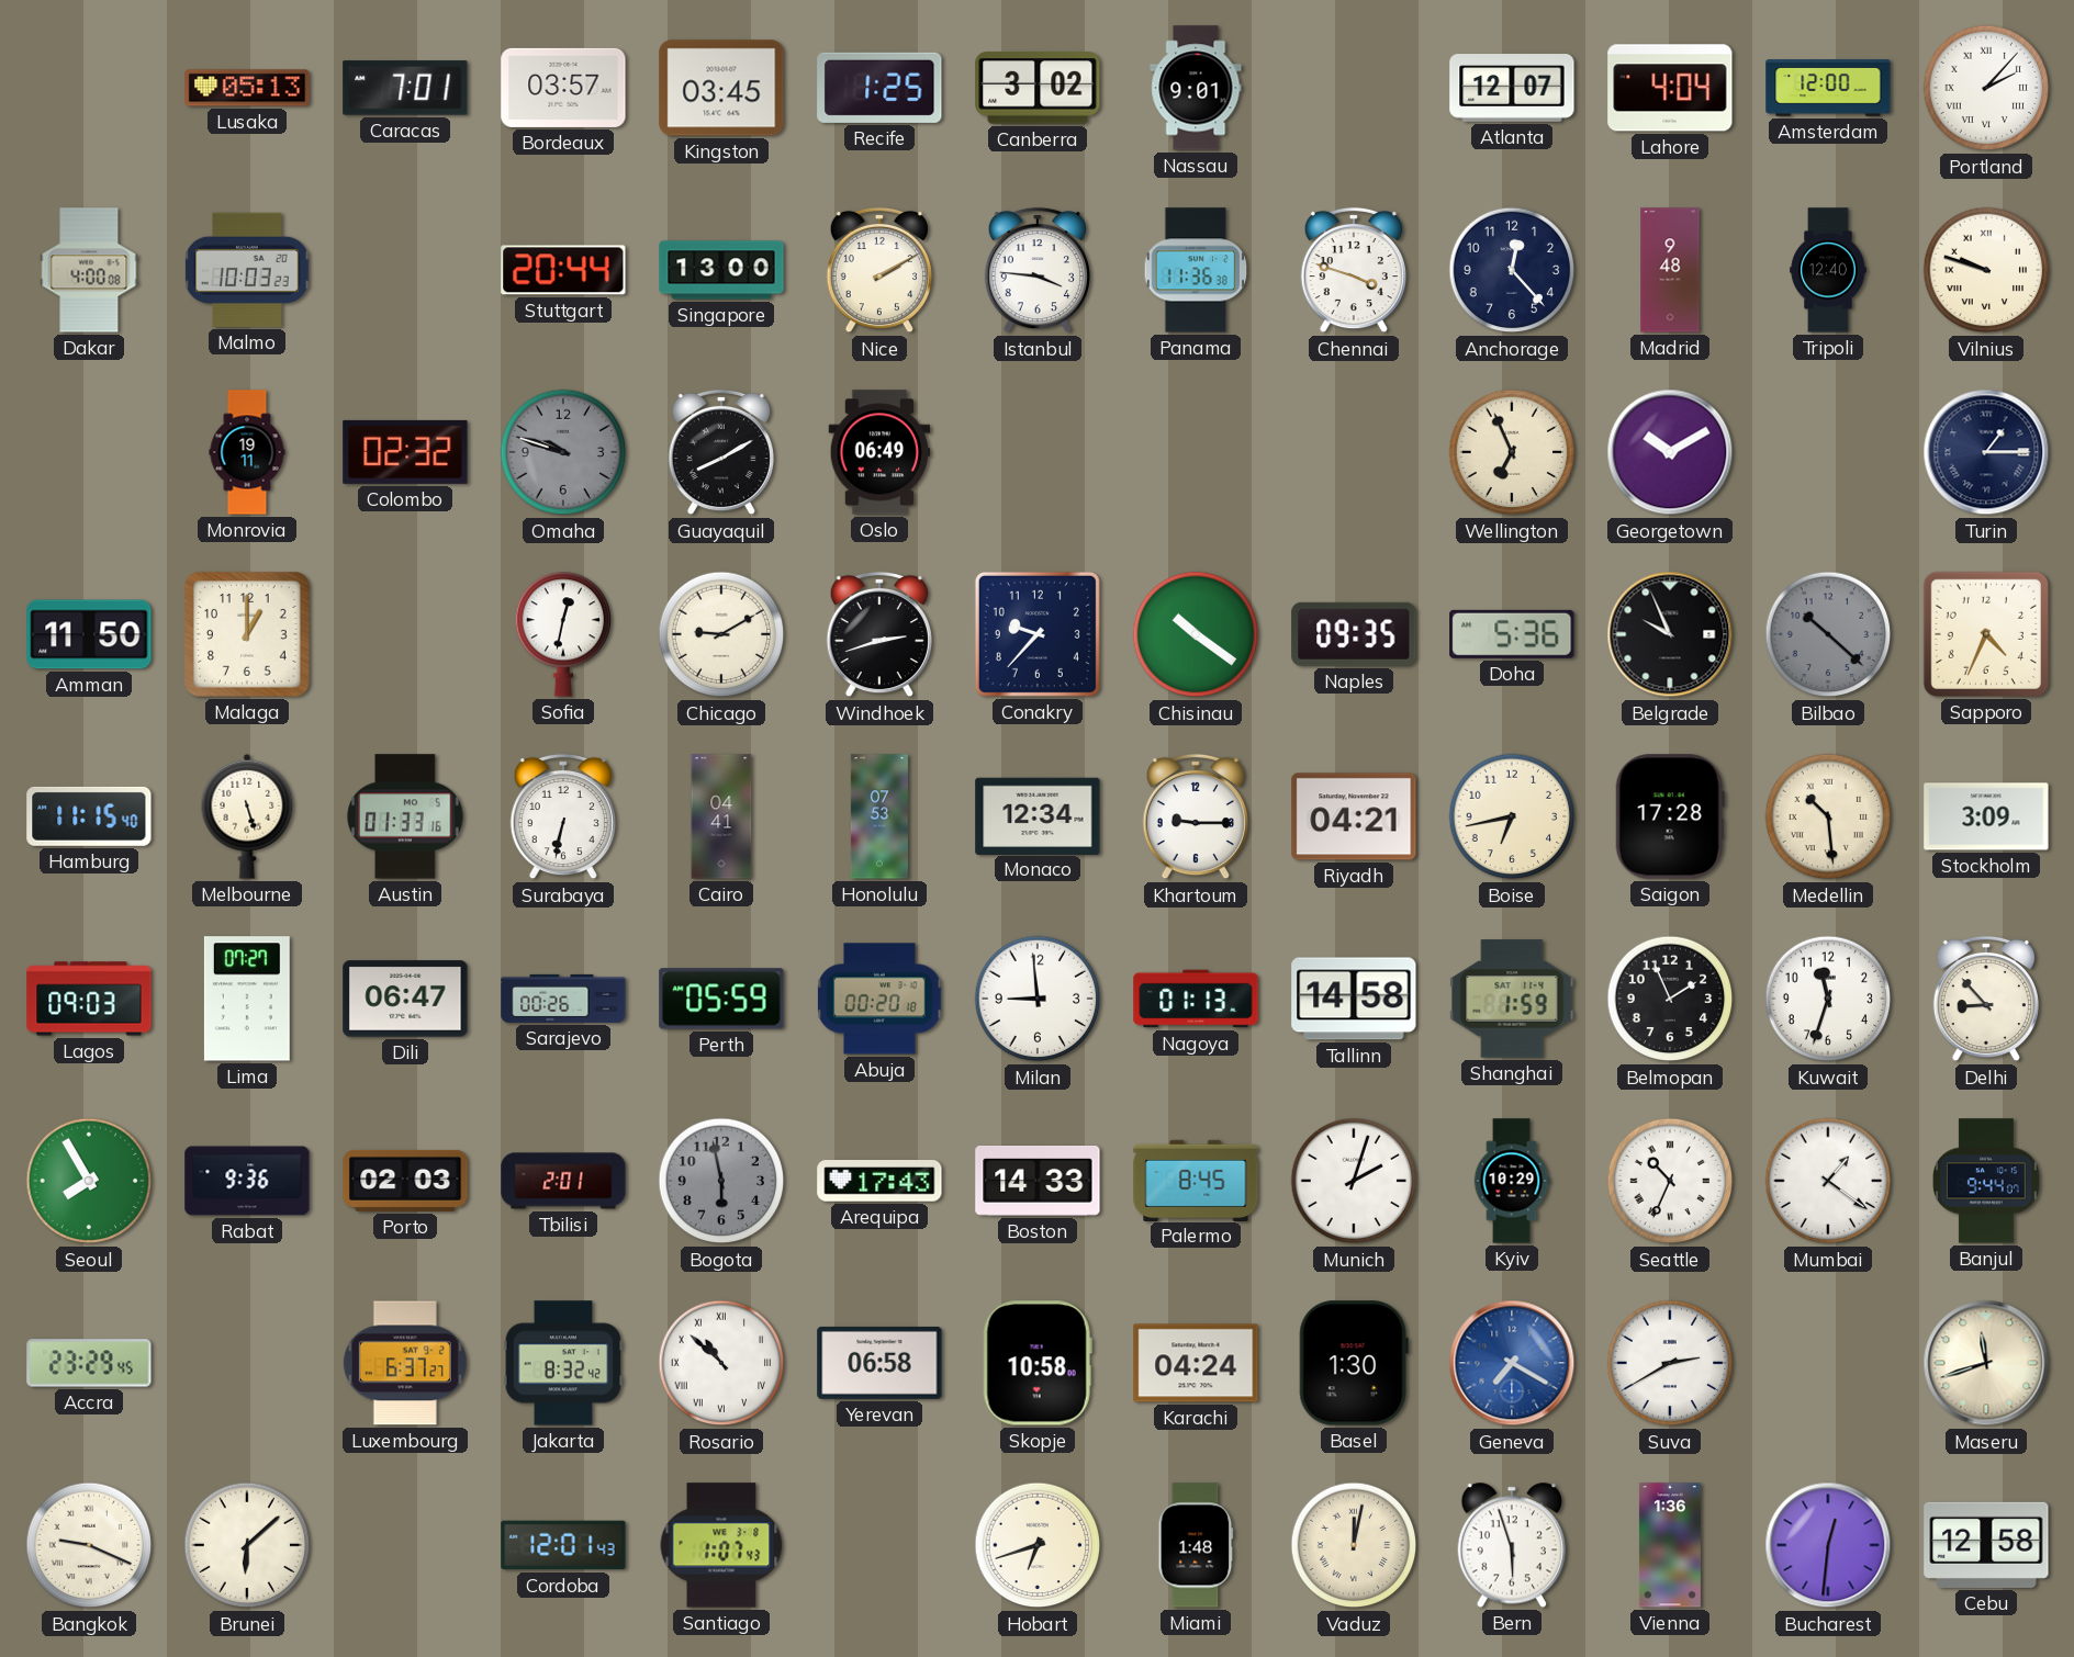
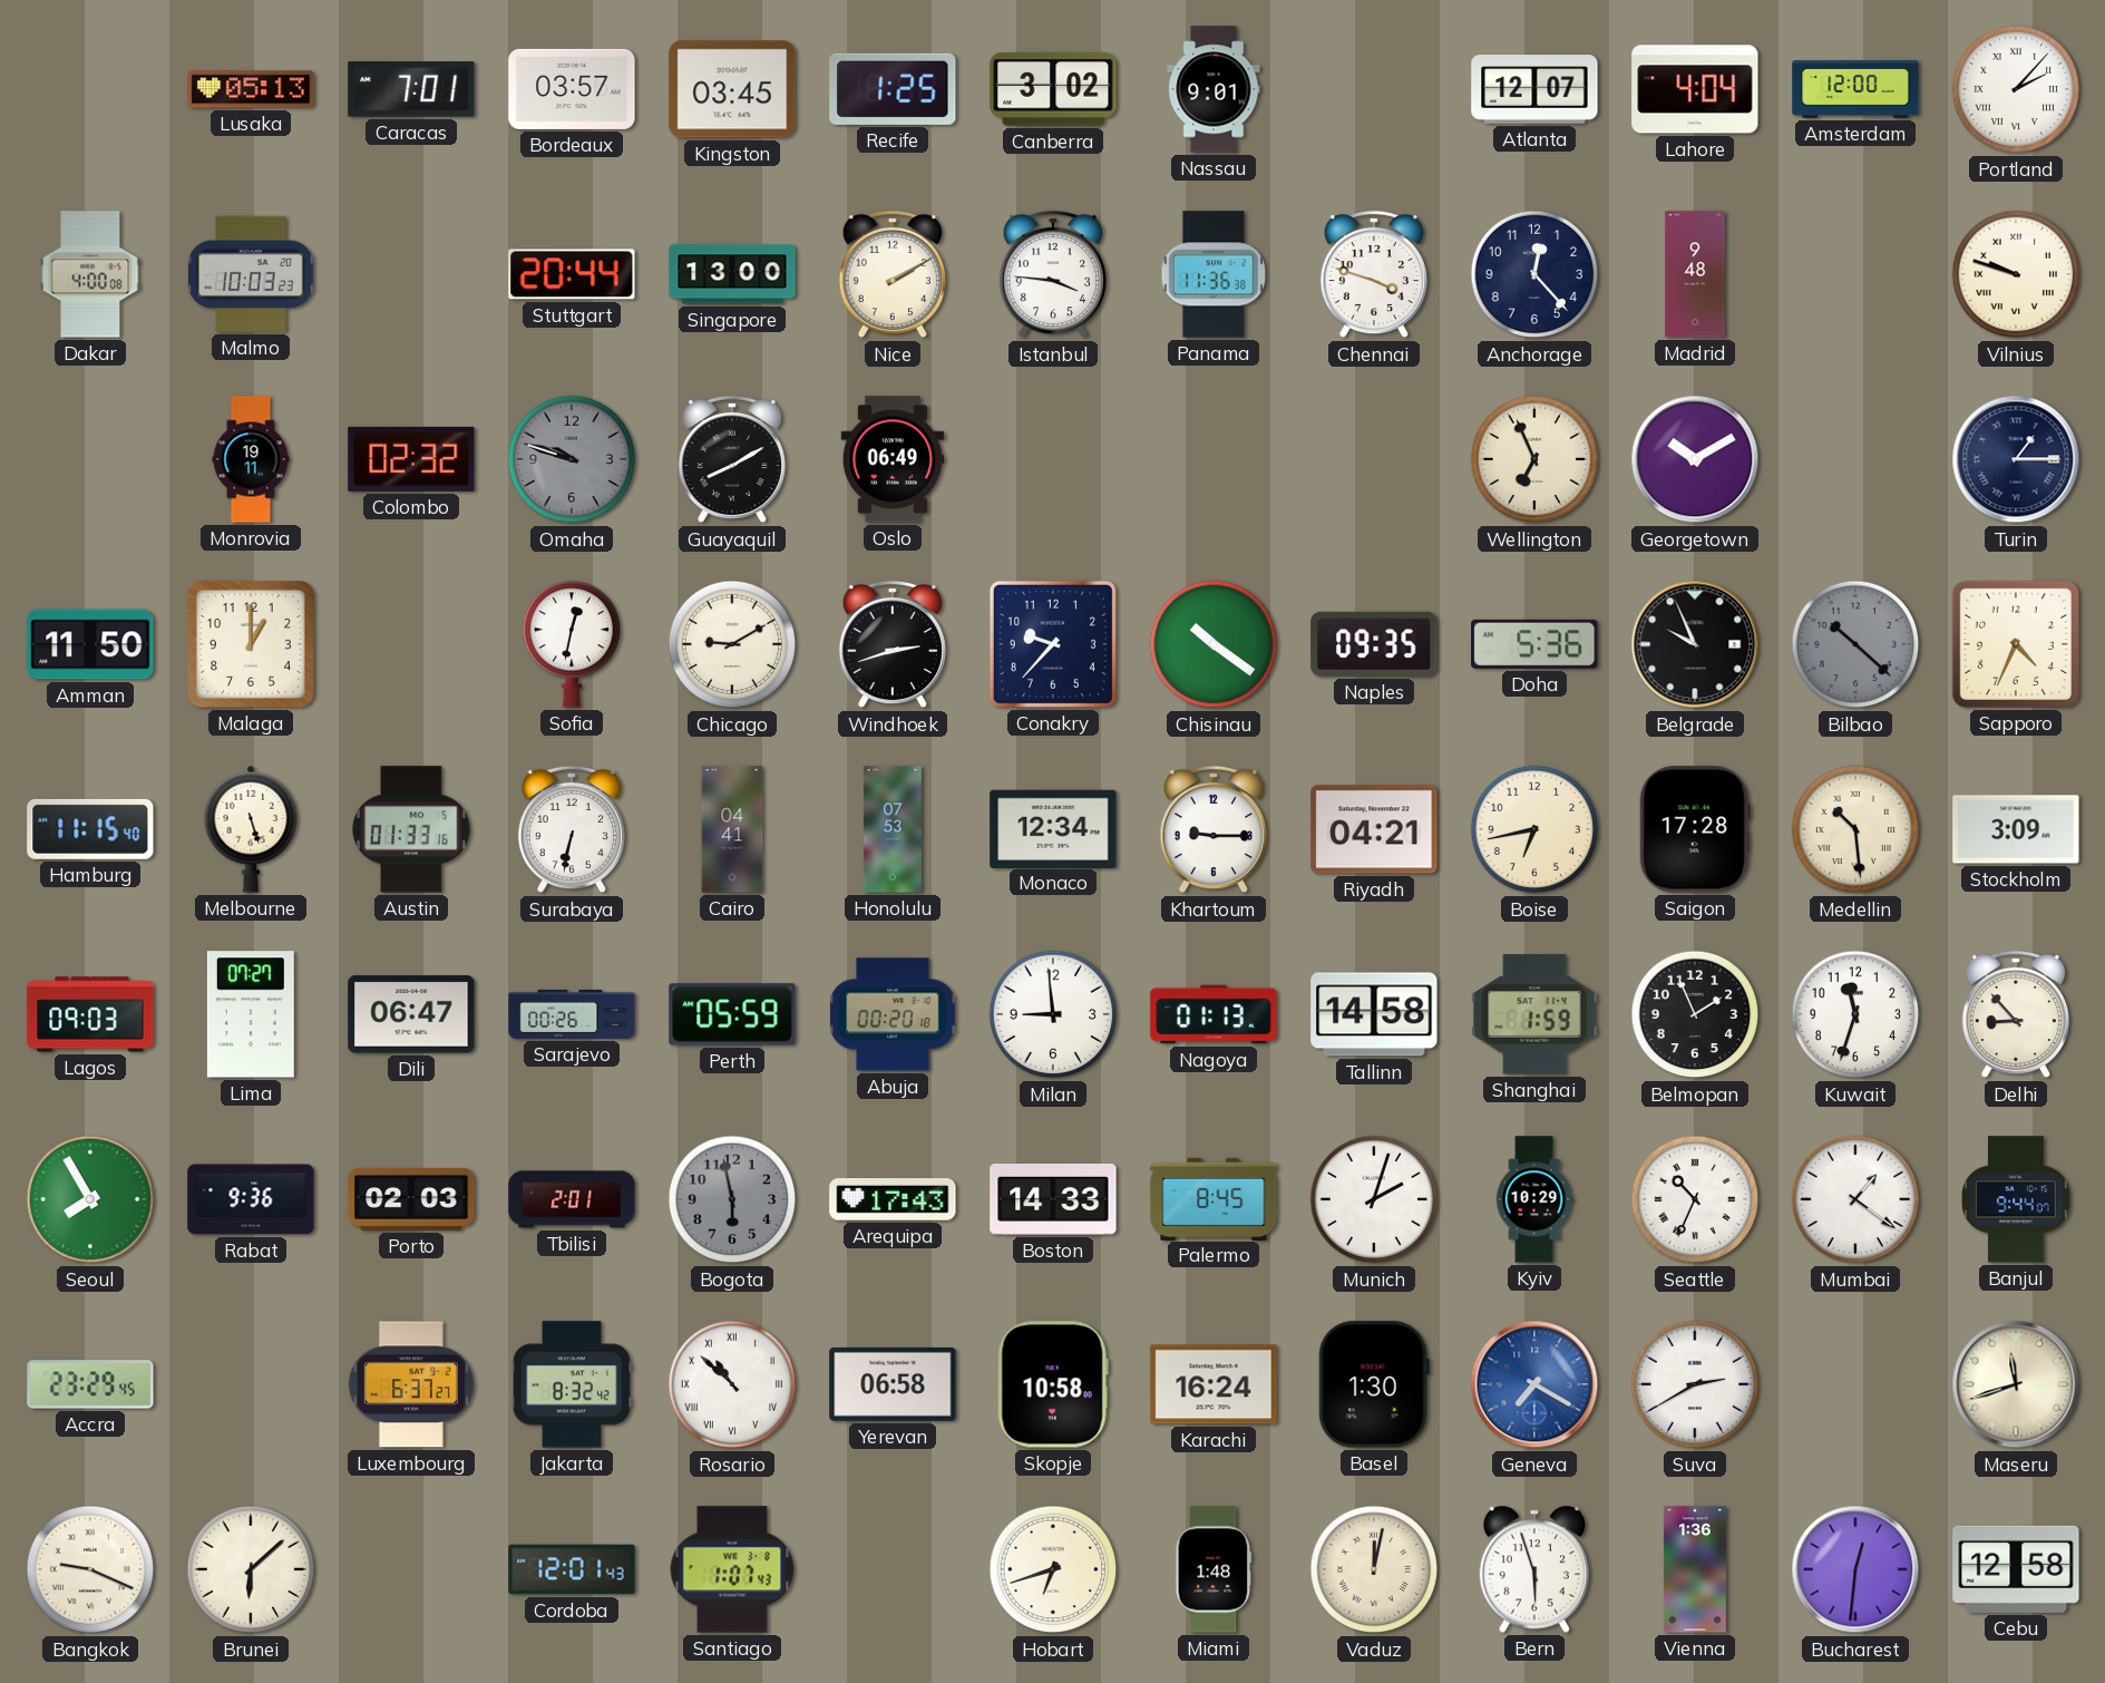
Tripoli: 12:40 -> none
Karachi: 04:24 -> 16:24
